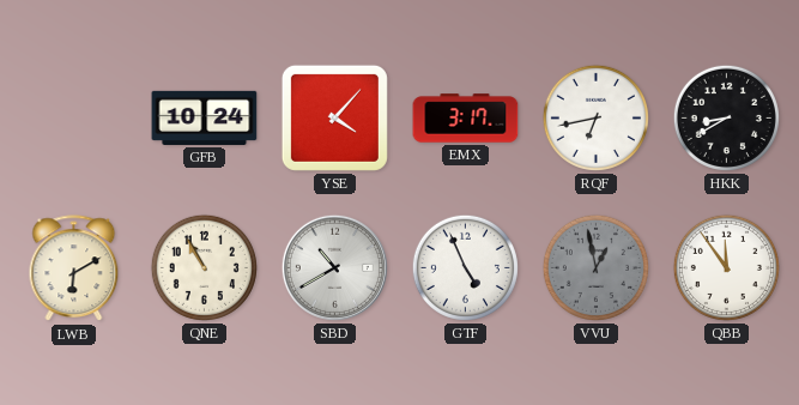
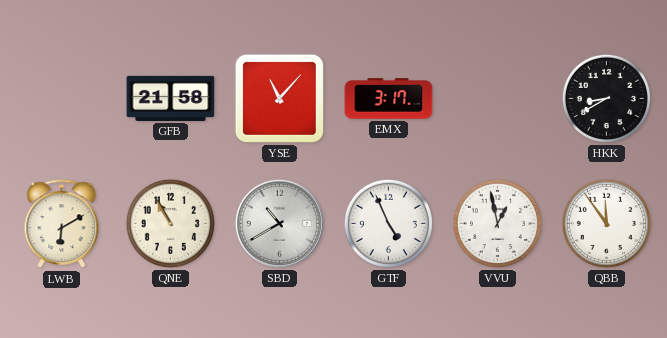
GFB: 10:24 -> 21:58
YSE: 4:07 -> 11:07
RQF: 6:43 -> none
VVU dial: grey -> white
